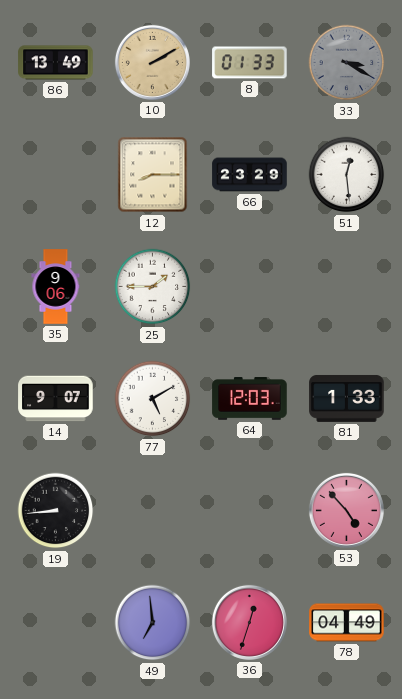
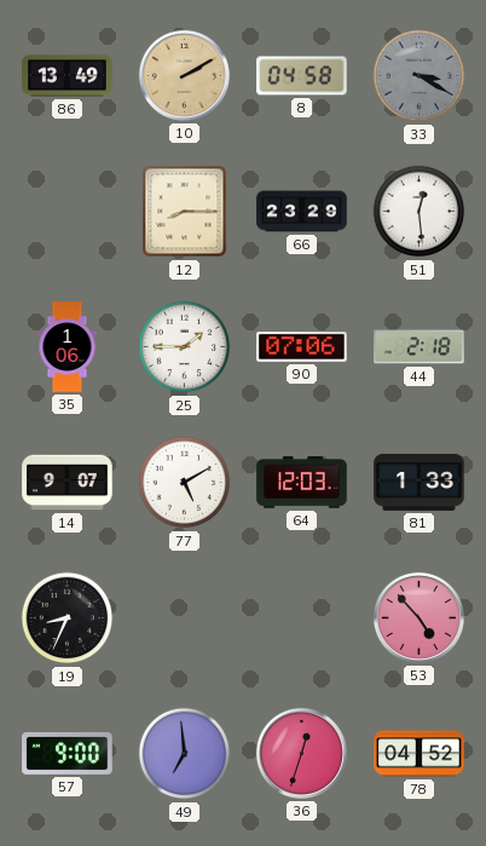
8: 01:33 -> 04:58
35: 9:06 -> 1:06
90: none -> 07:06
44: none -> 2:18
19: 8:44 -> 8:34
57: none -> 9:00
78: 04:49 -> 04:52
